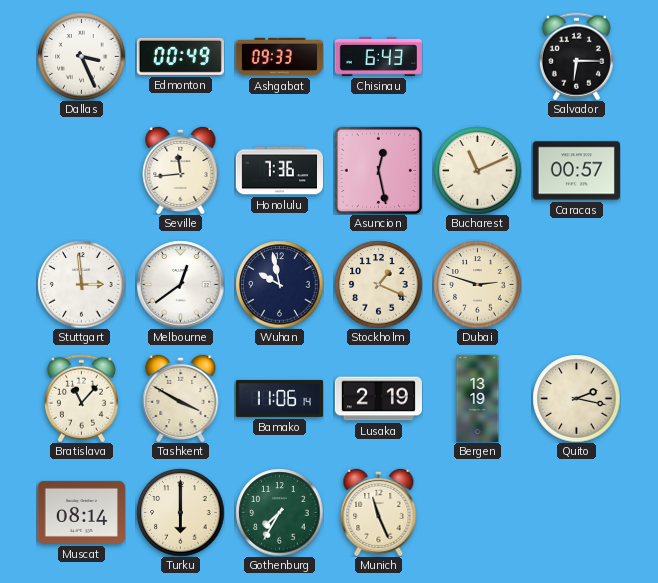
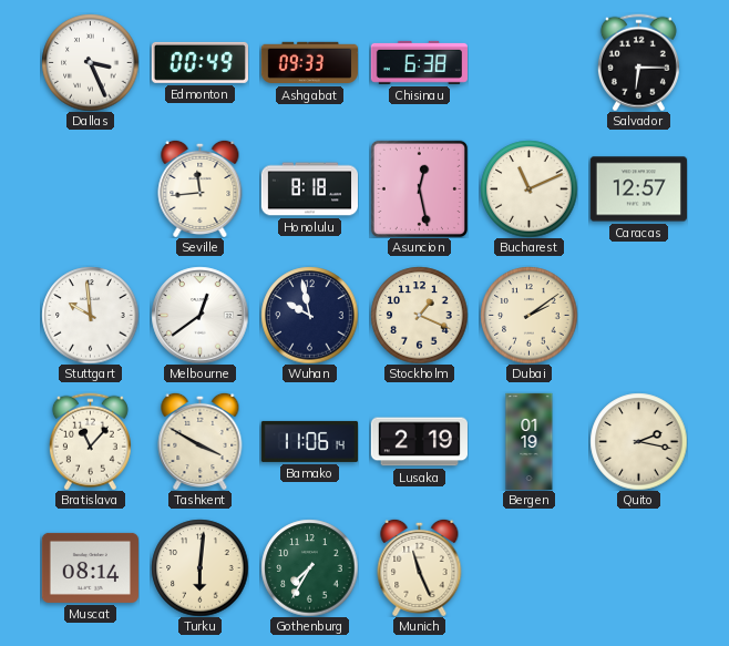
Chisinau: 6:43 -> 6:38
Honolulu: 7:36 -> 8:18
Caracas: 00:57 -> 12:57
Stuttgart: 2:59 -> 9:59
Dubai: 2:48 -> 2:09
Bergen: 13:19 -> 01:19
Turku: 6:00 -> 6:01
